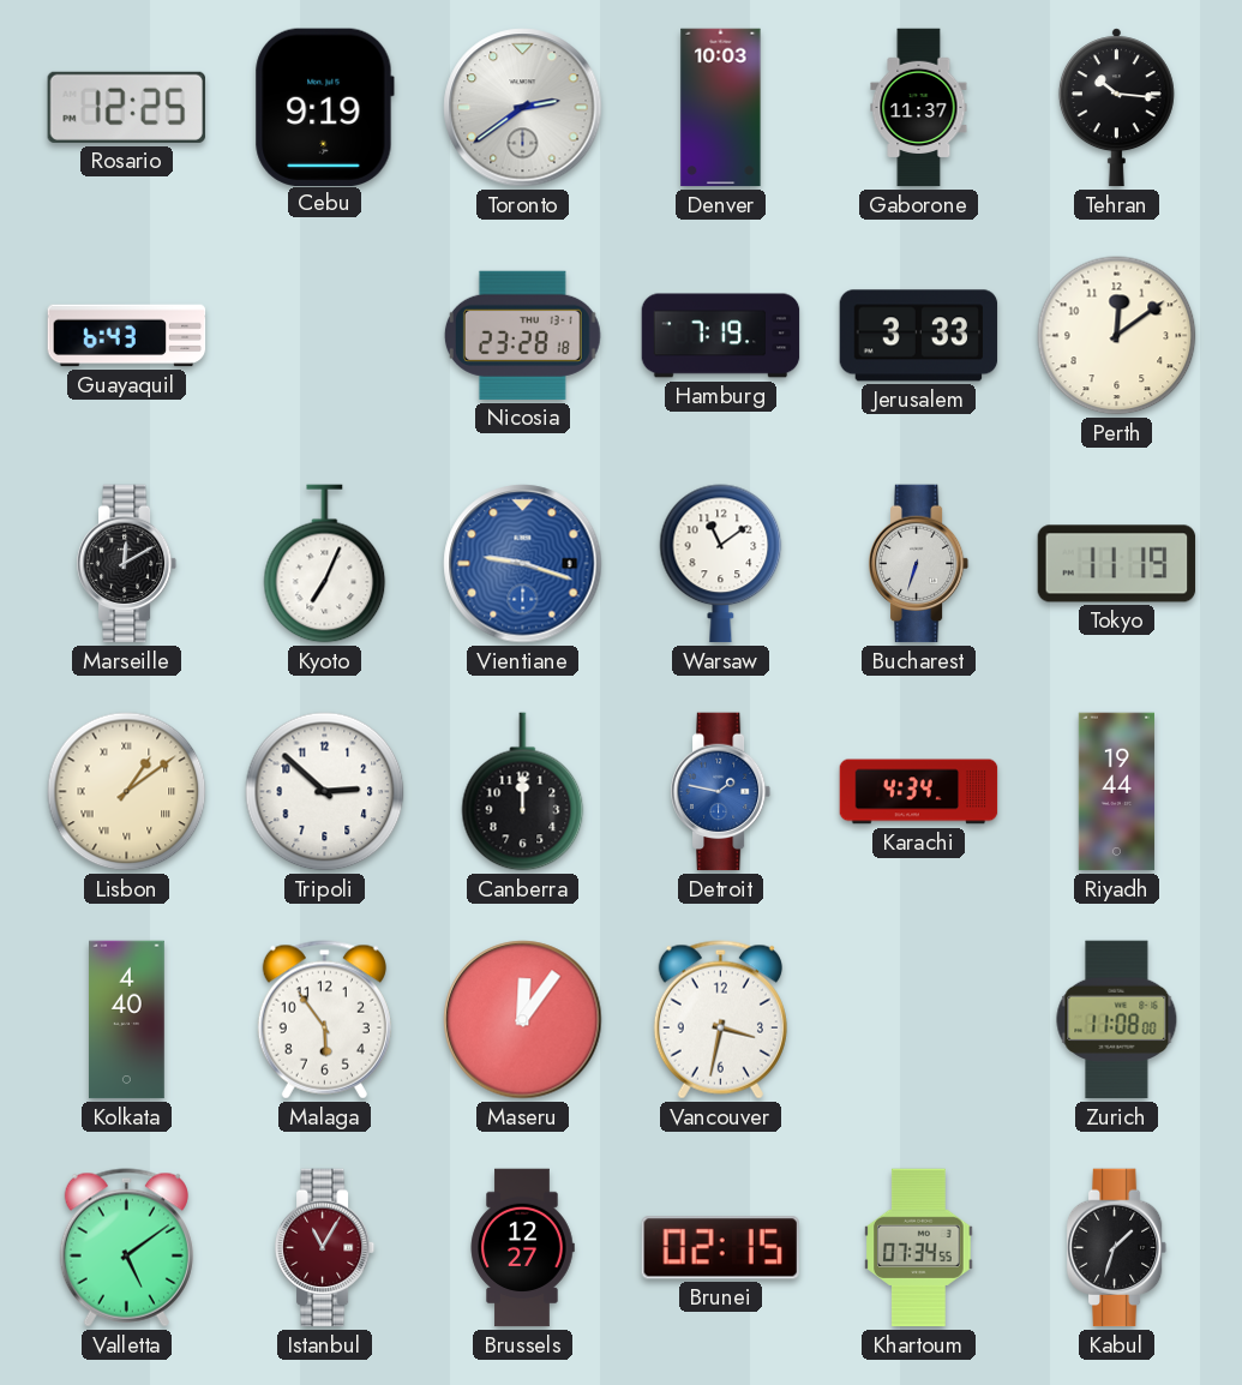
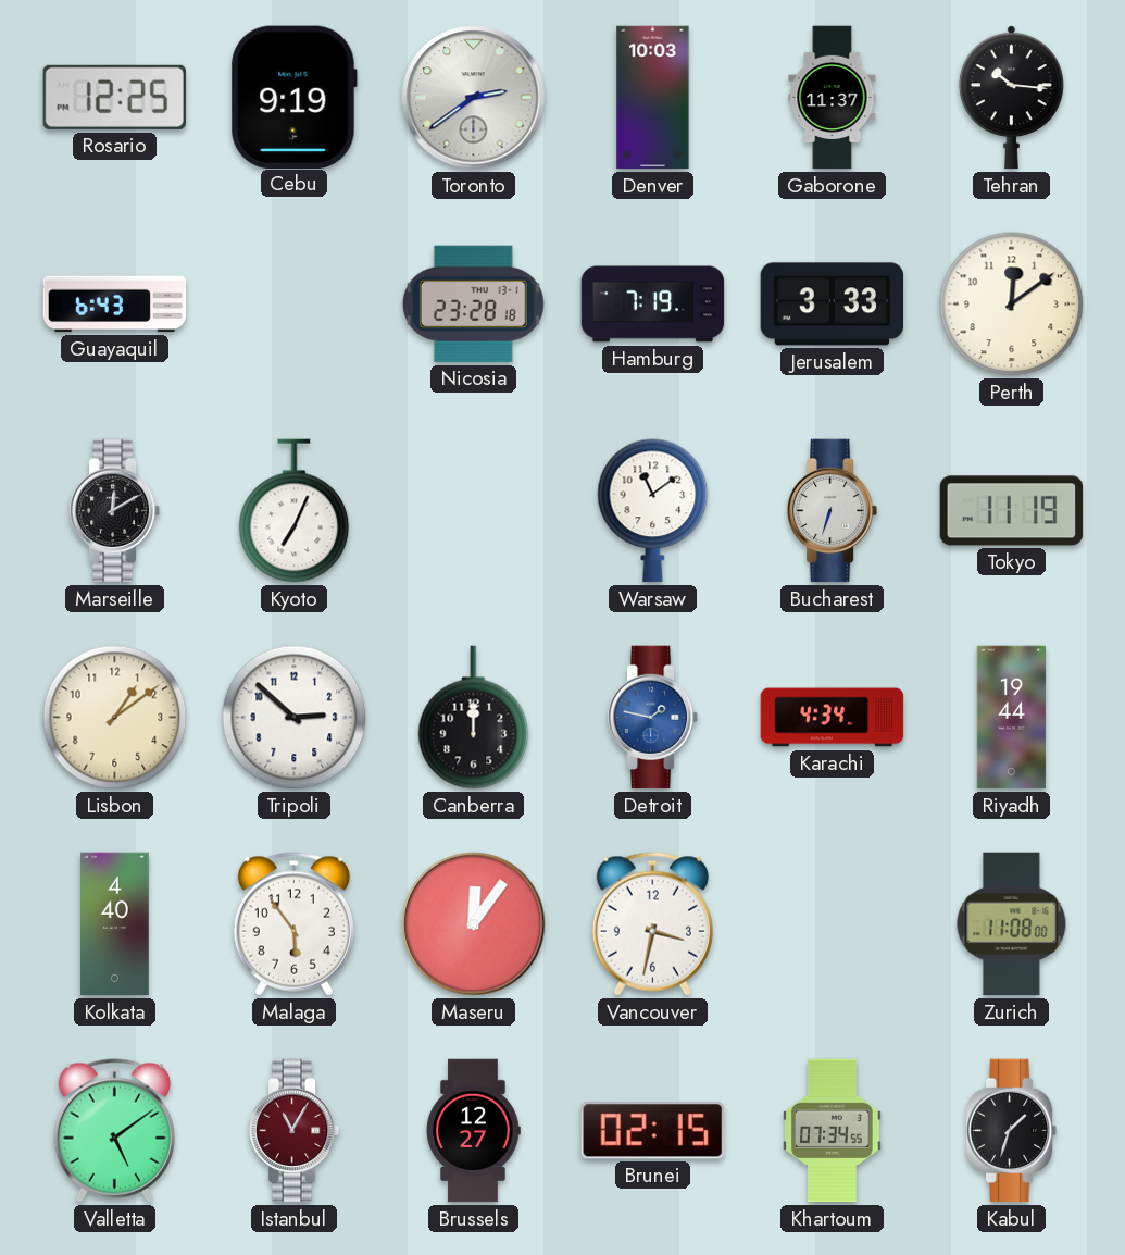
Vientiane: 9:18 -> none
Lisbon numerals: Roman -> Arabic
